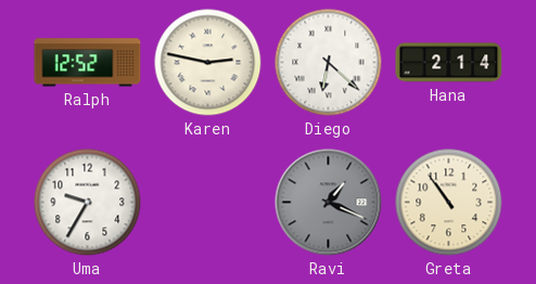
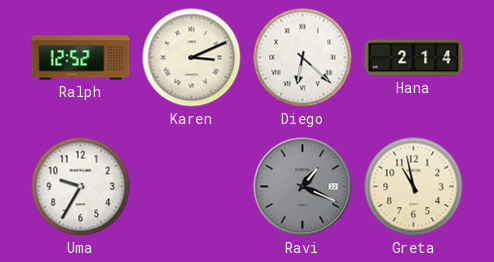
Karen: 2:47 -> 3:11
Greta: 10:54 -> 10:58
